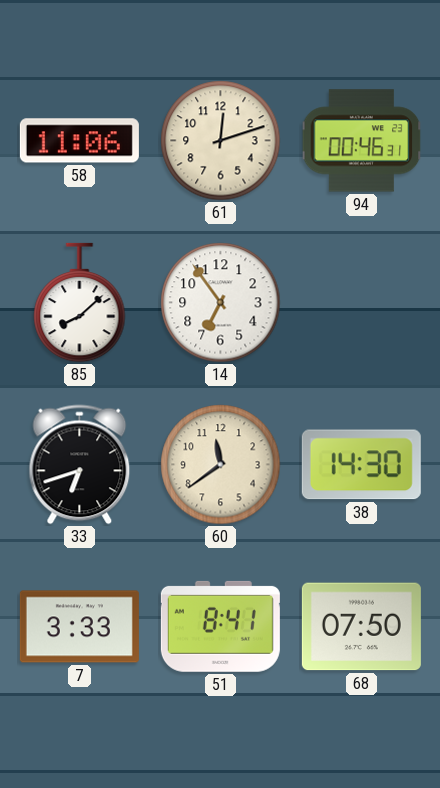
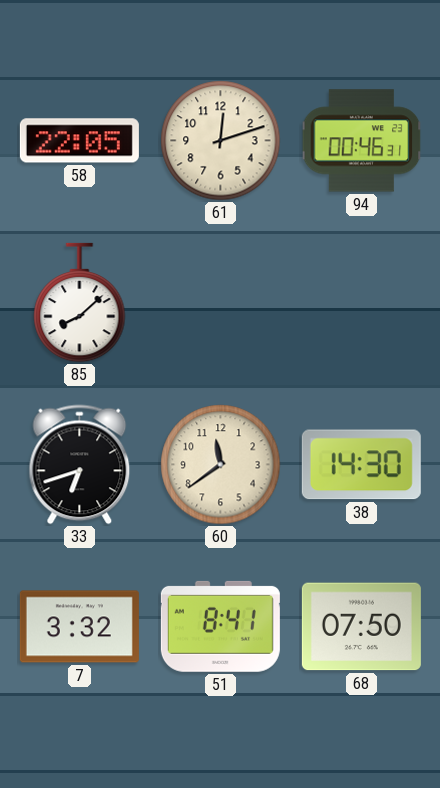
58: 11:06 -> 22:05
14: 6:54 -> none
7: 3:33 -> 3:32
